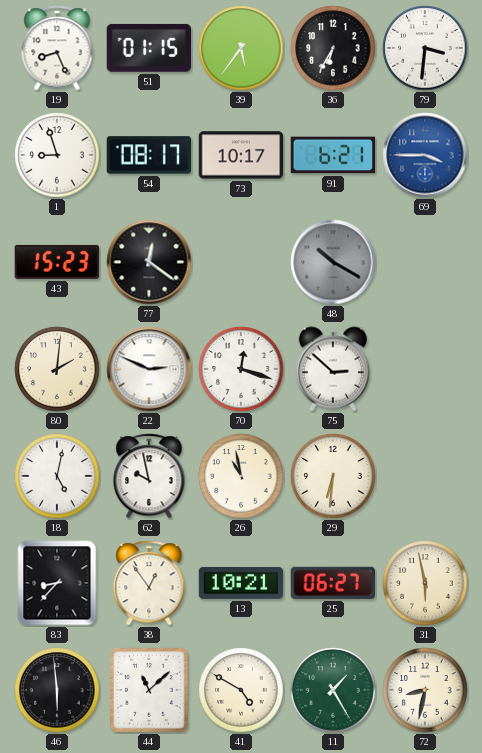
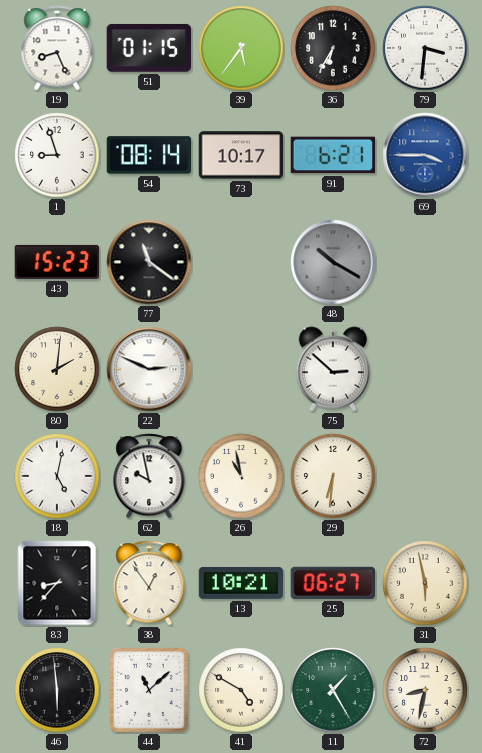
54: 08:17 -> 08:14
77: 12:21 -> 11:21
70: 12:18 -> none
